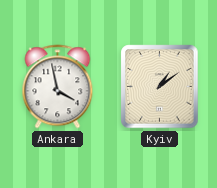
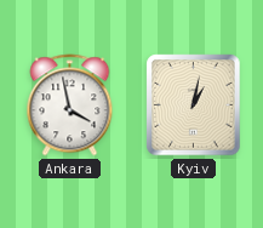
Kyiv: 1:09 -> 1:02
